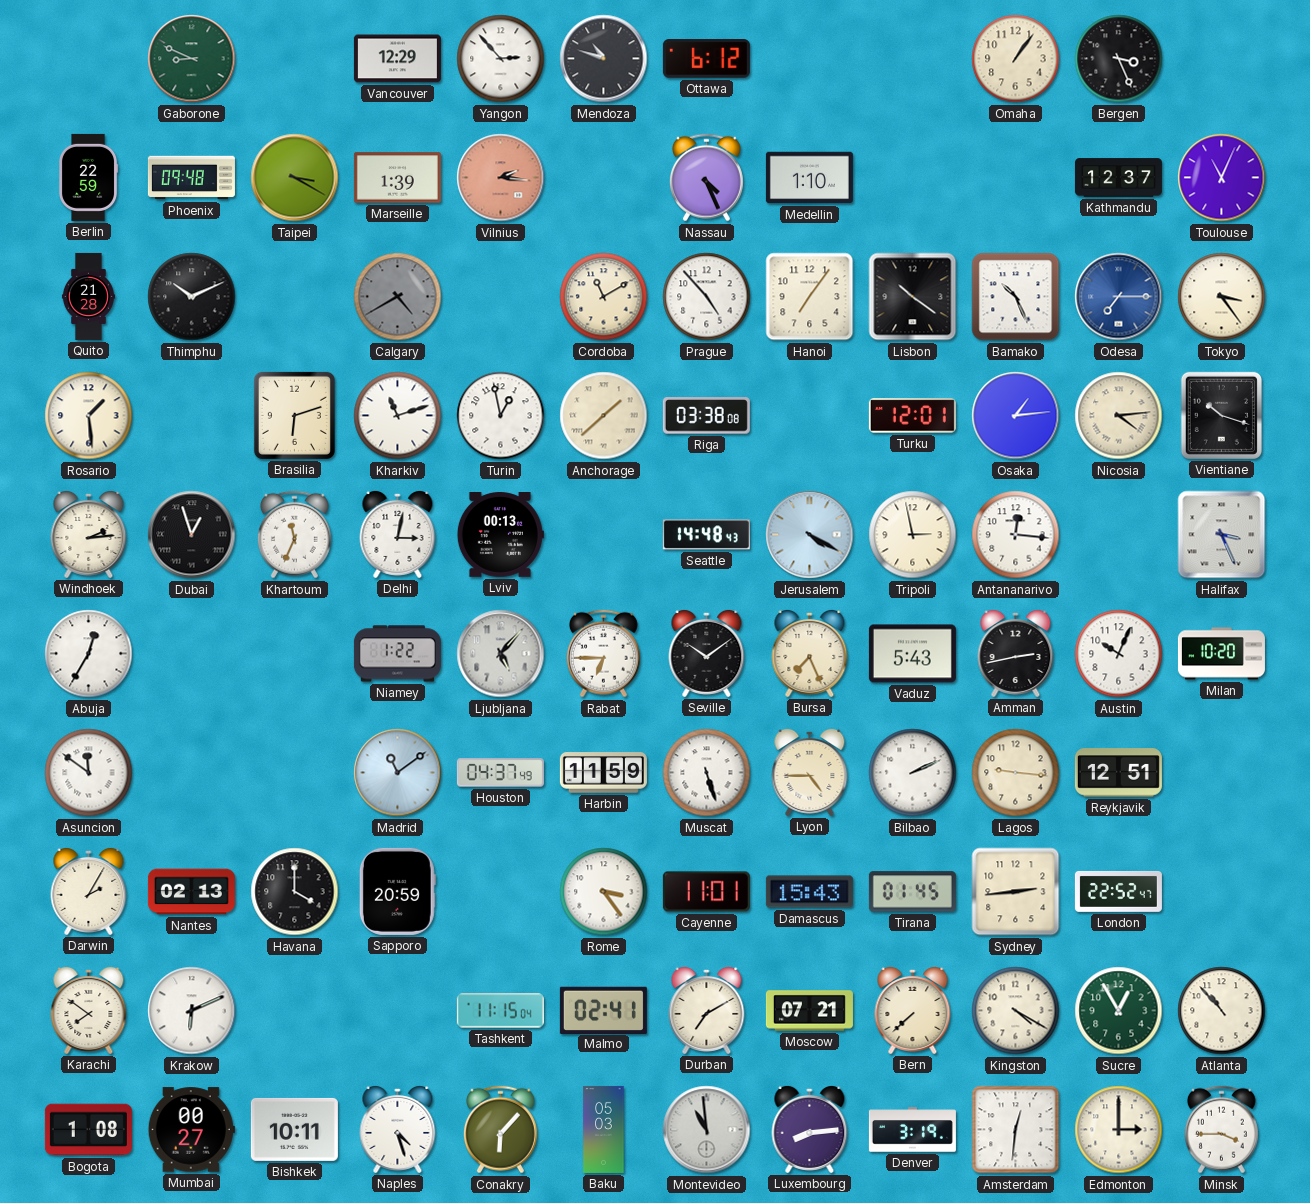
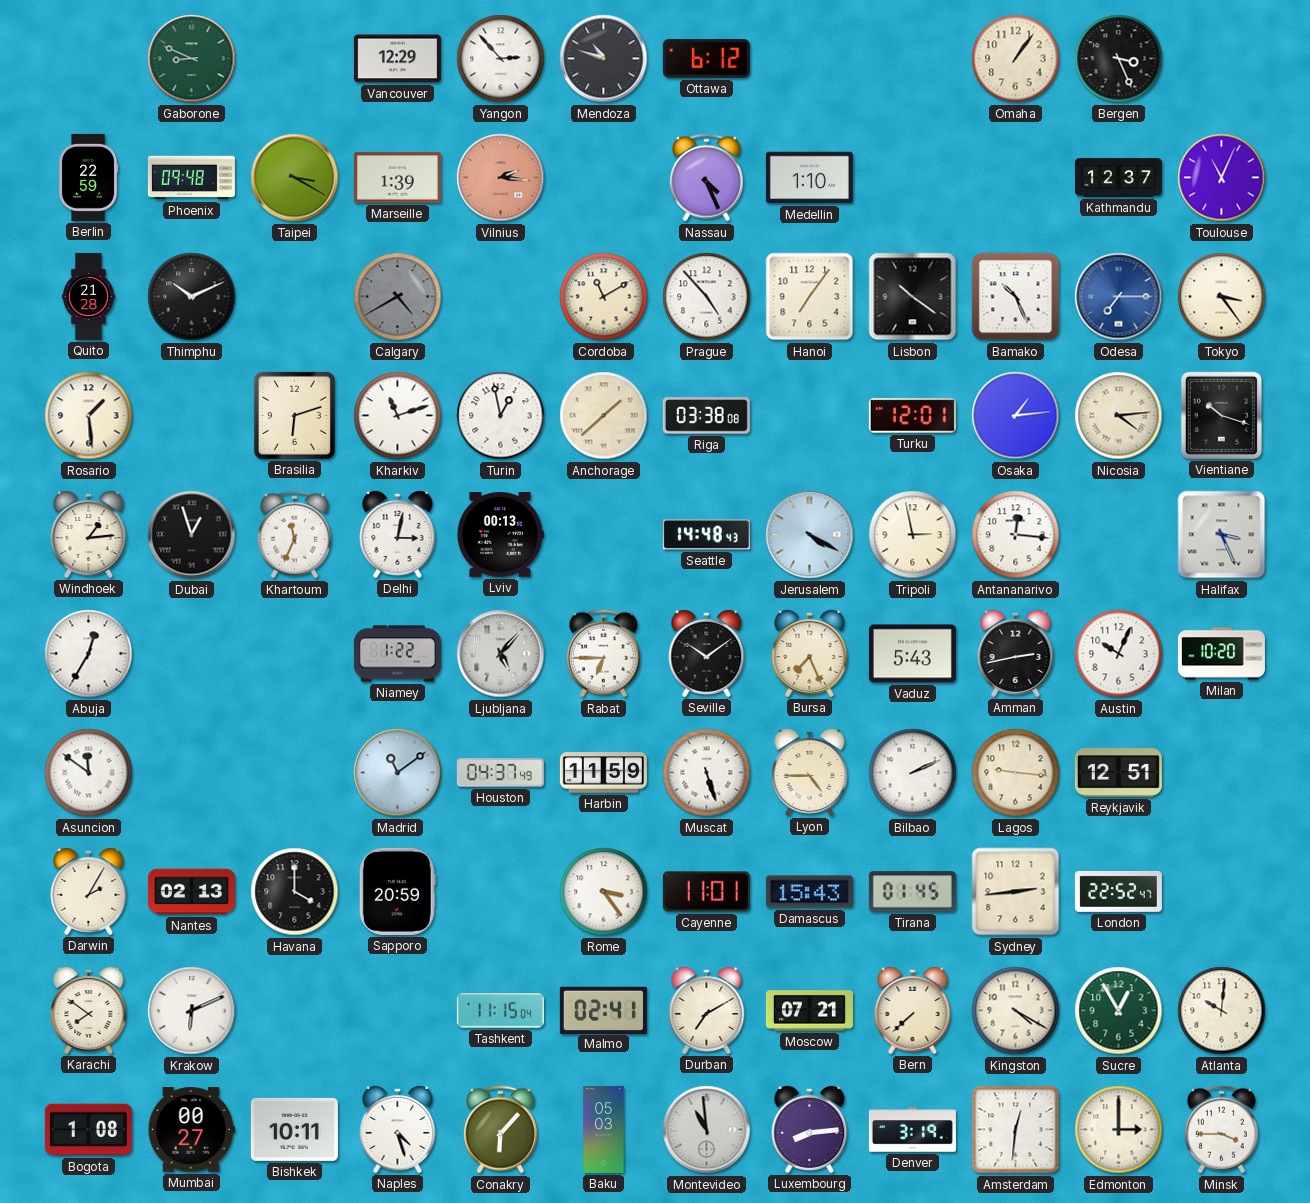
Windhoek: 2:14 -> 1:14
Atlanta: 10:53 -> 10:01
